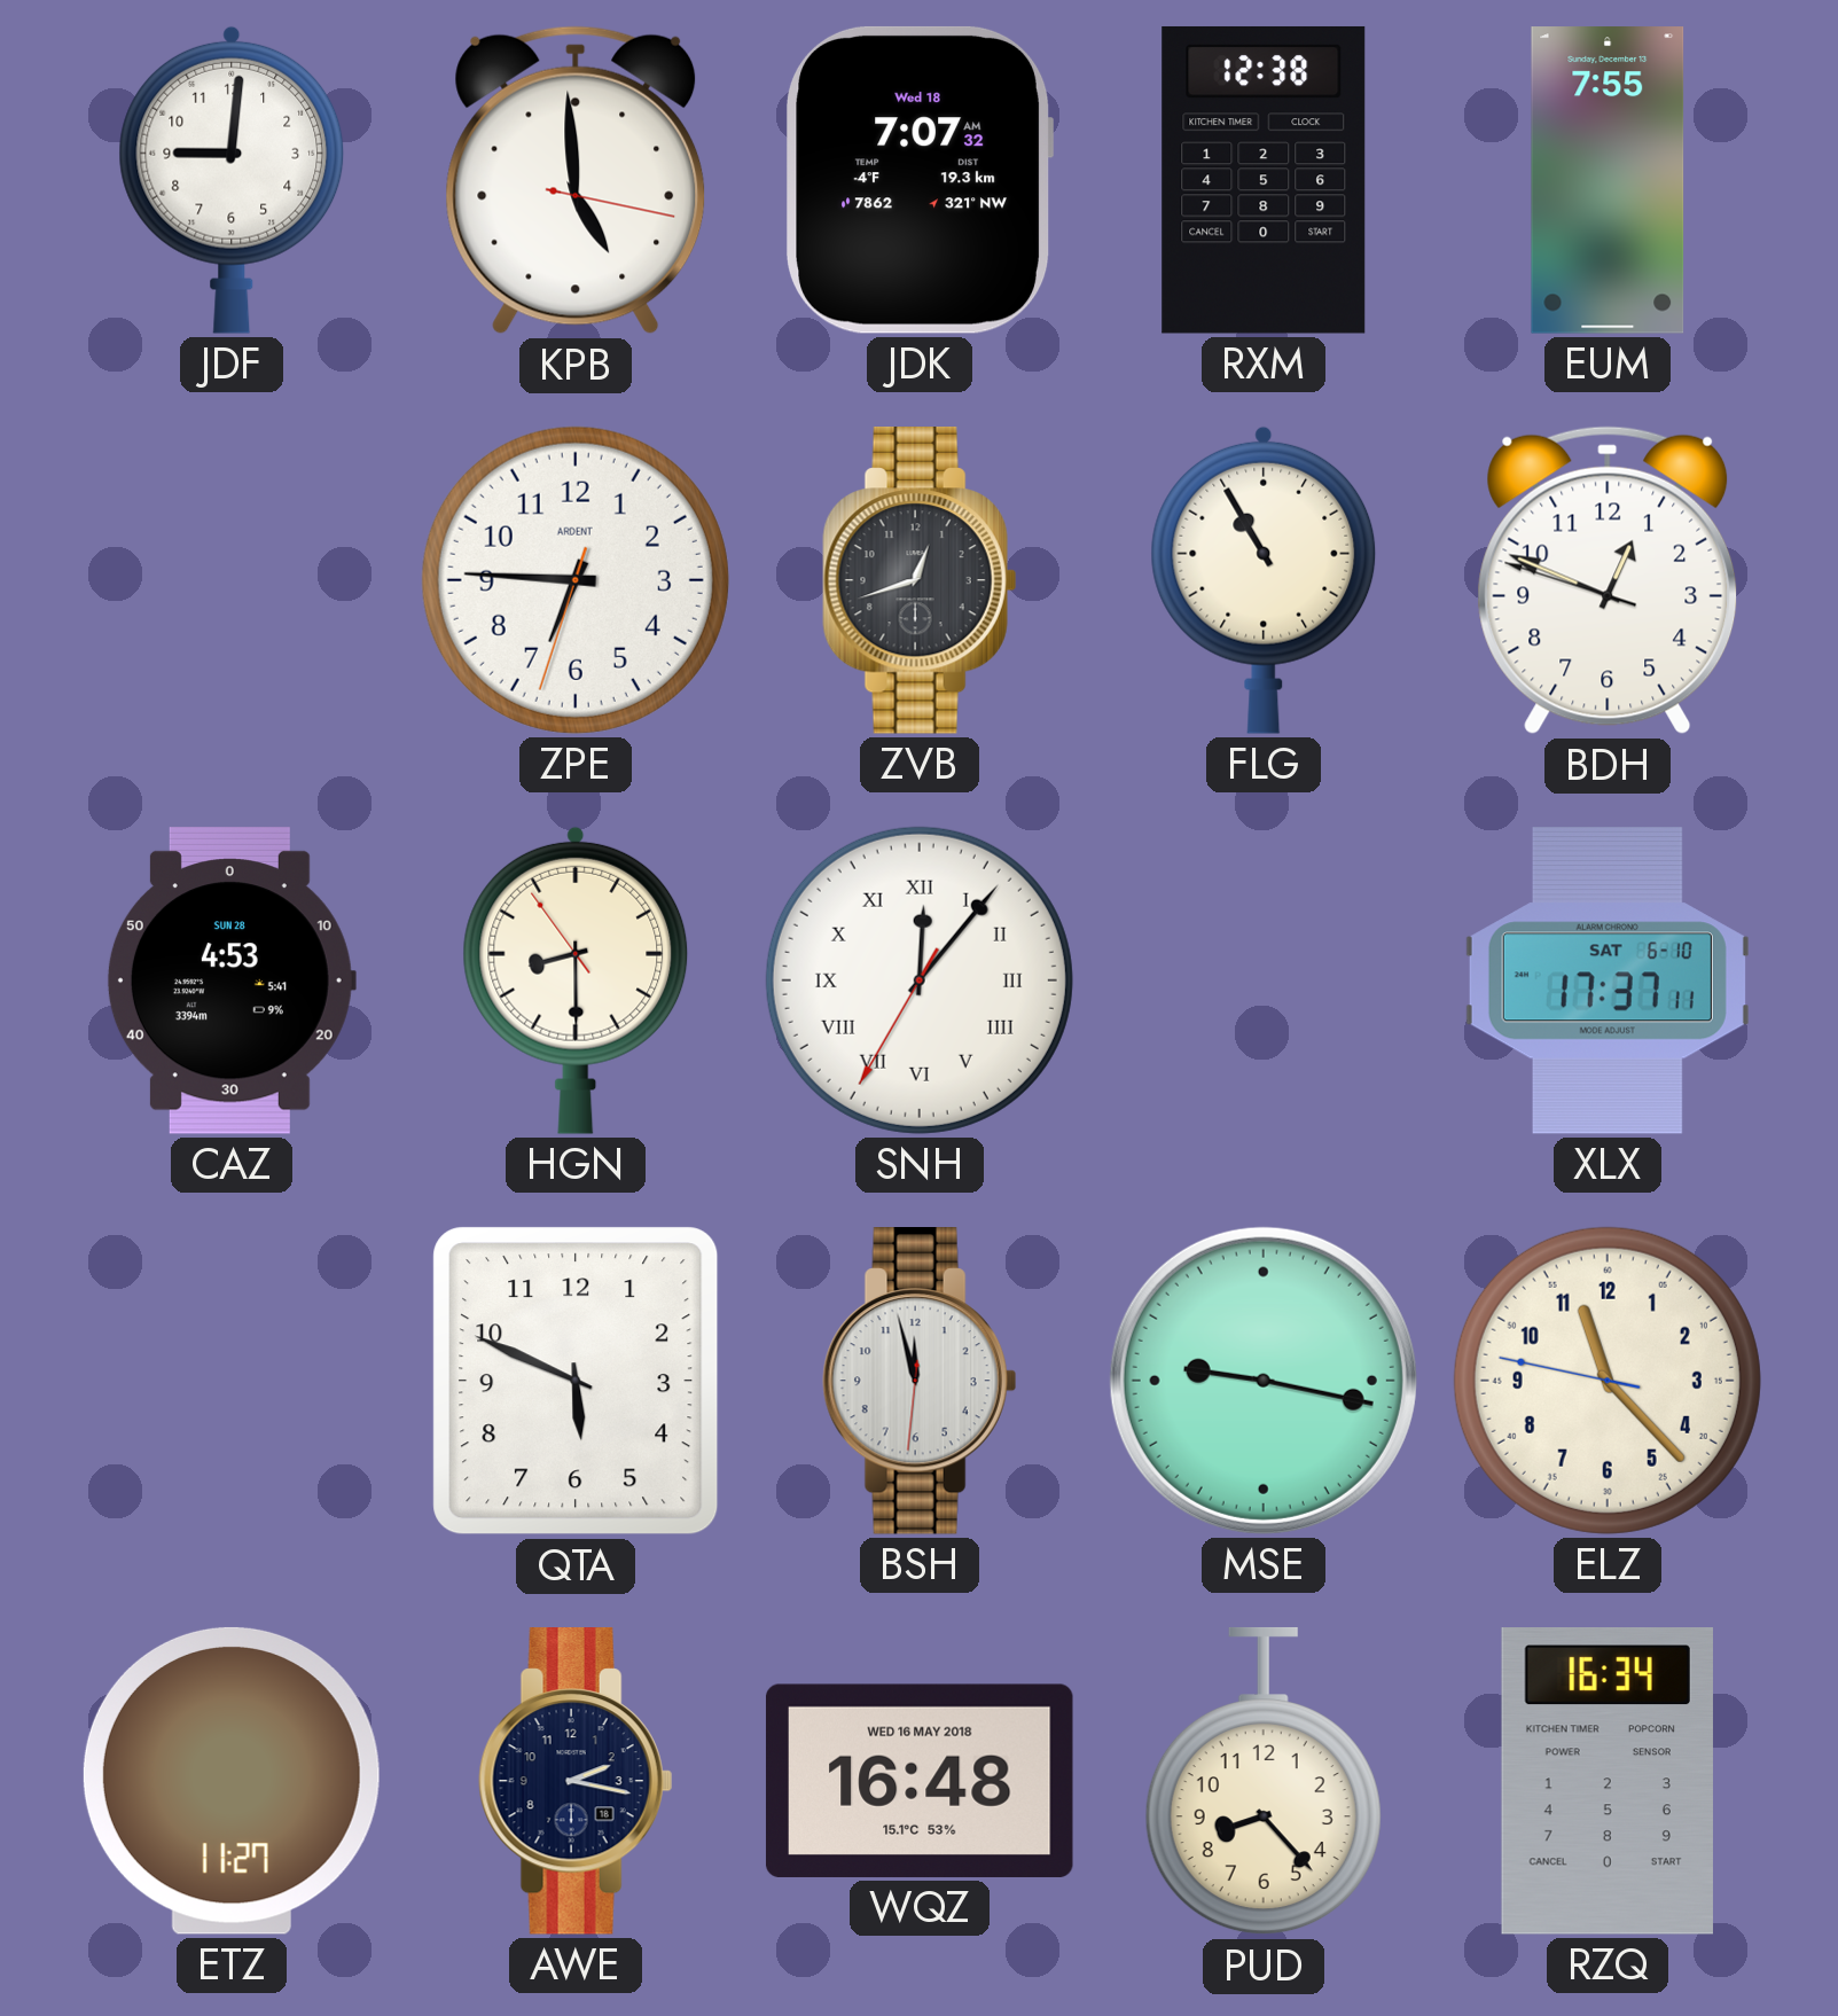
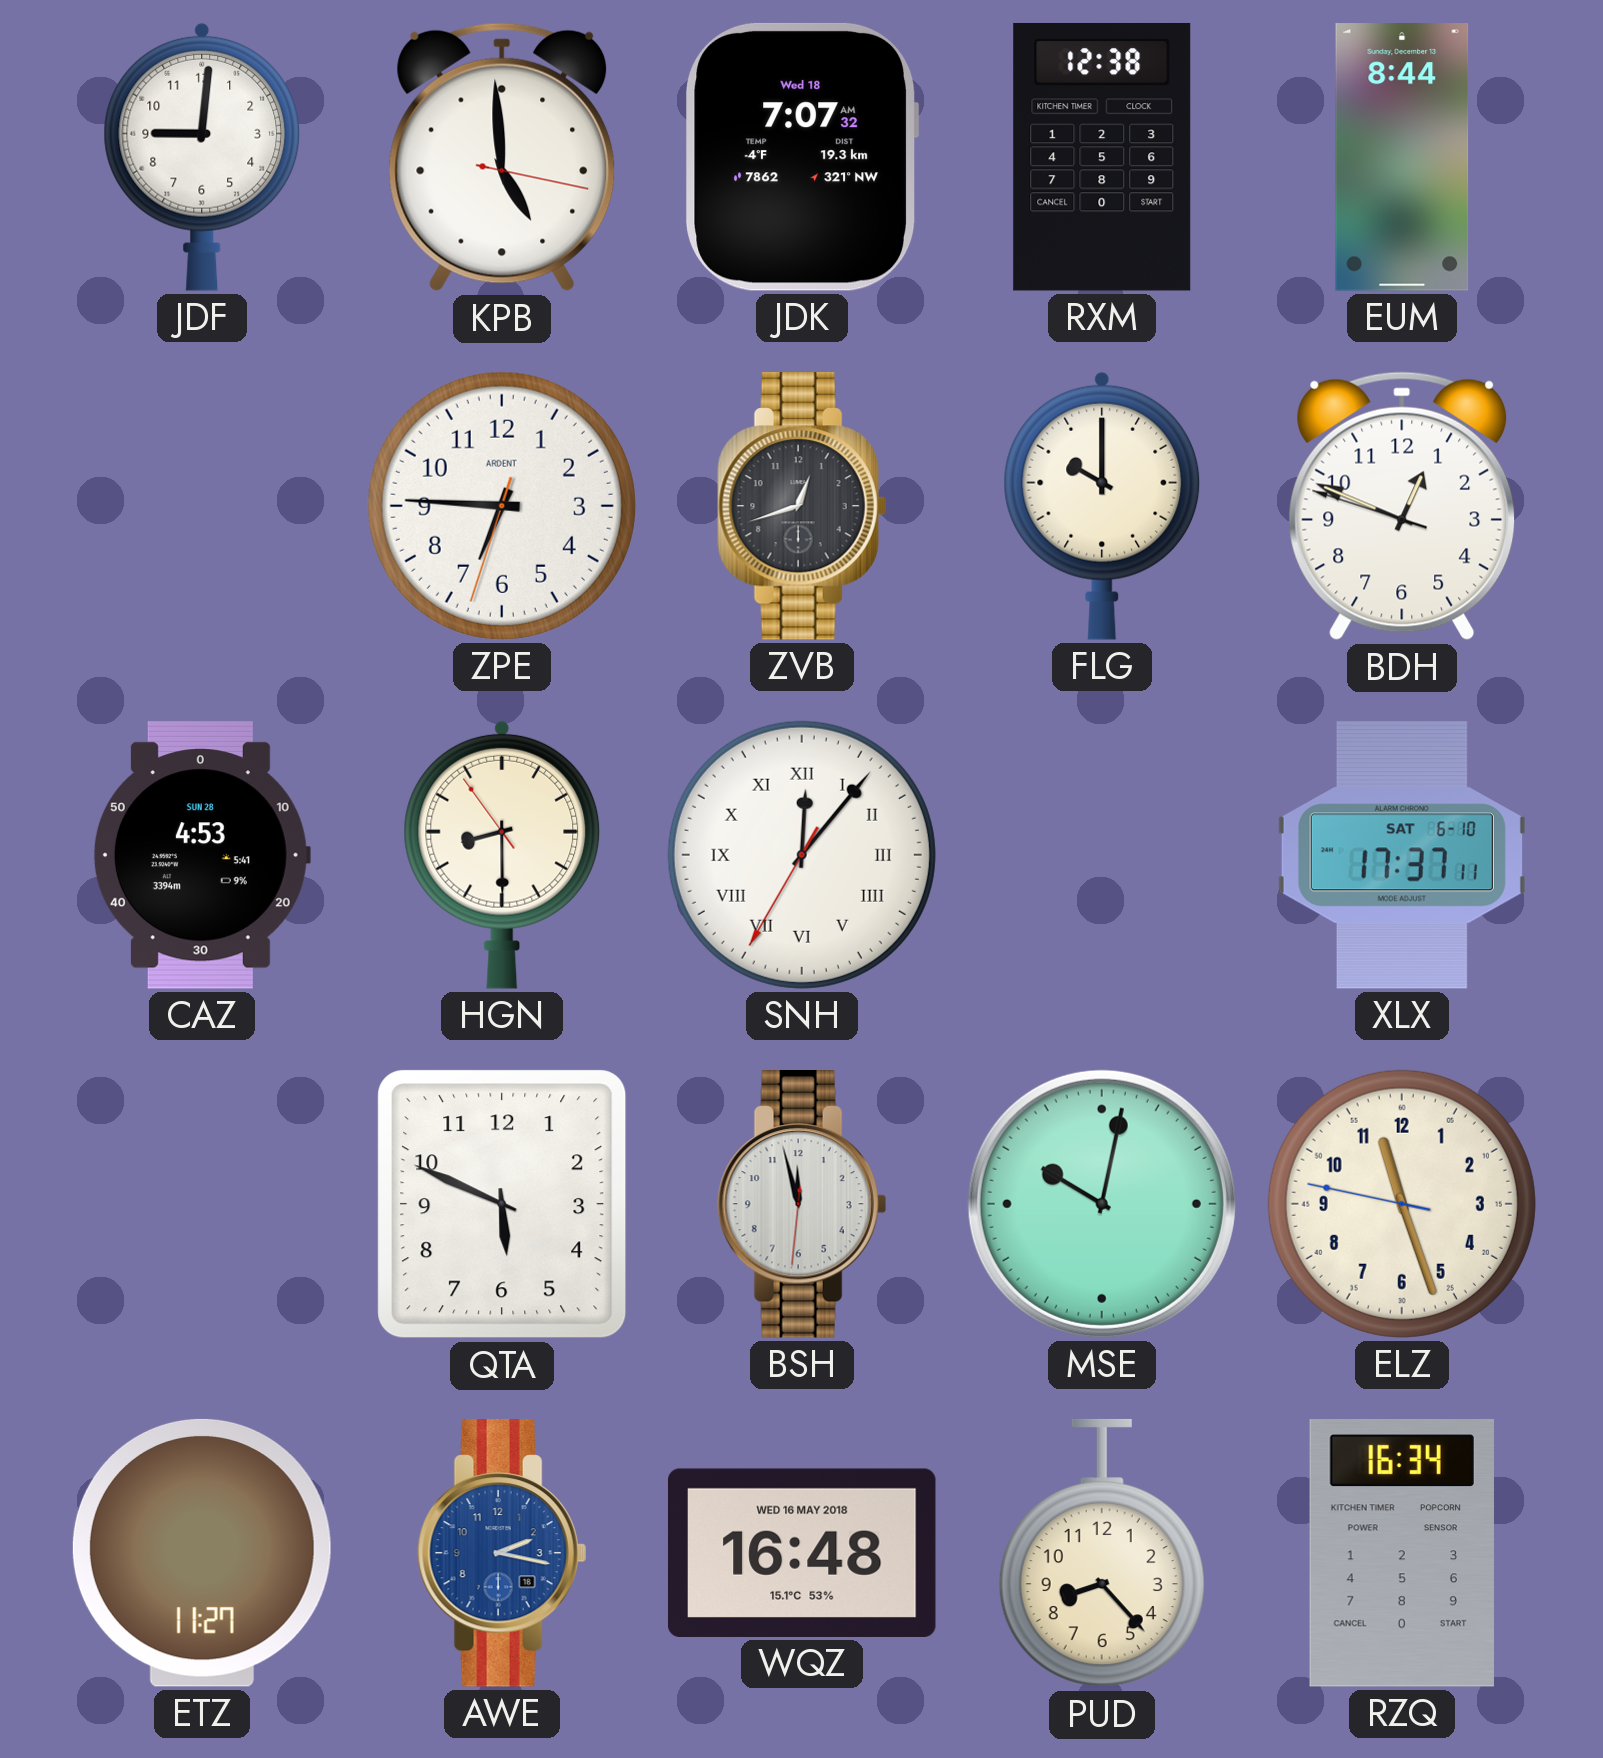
EUM: 7:55 -> 8:44
FLG: 10:55 -> 10:00
MSE: 9:17 -> 10:02
ELZ: 11:22 -> 11:26
AWE dial: navy -> blue
